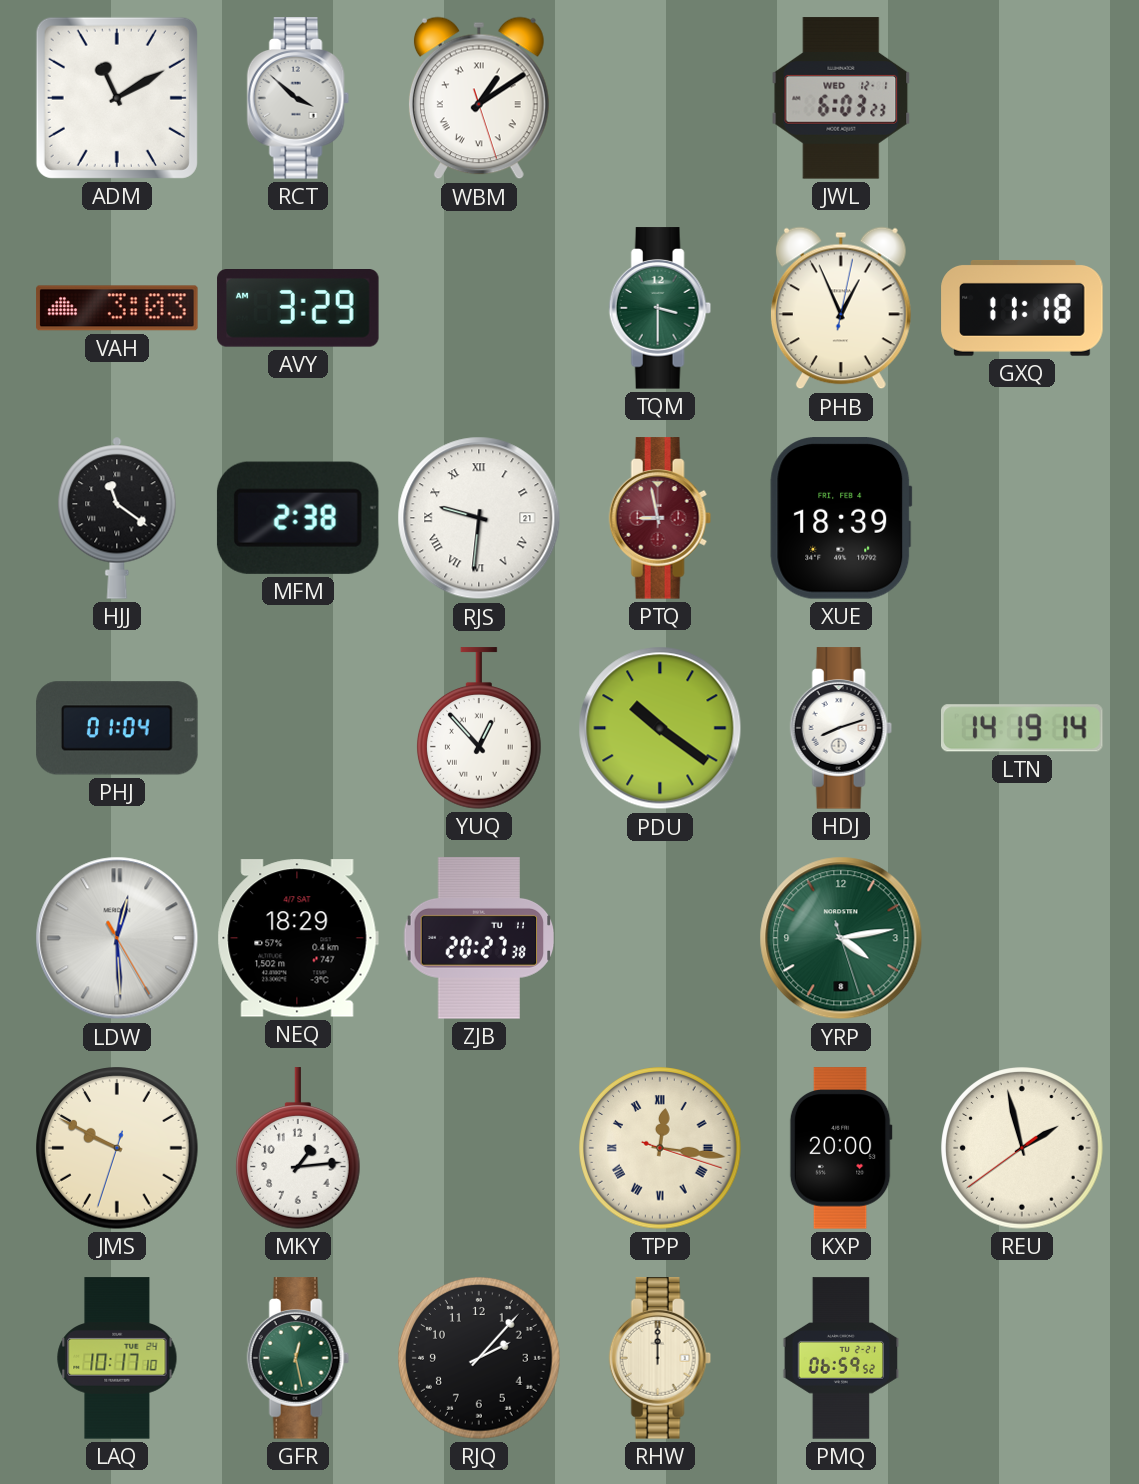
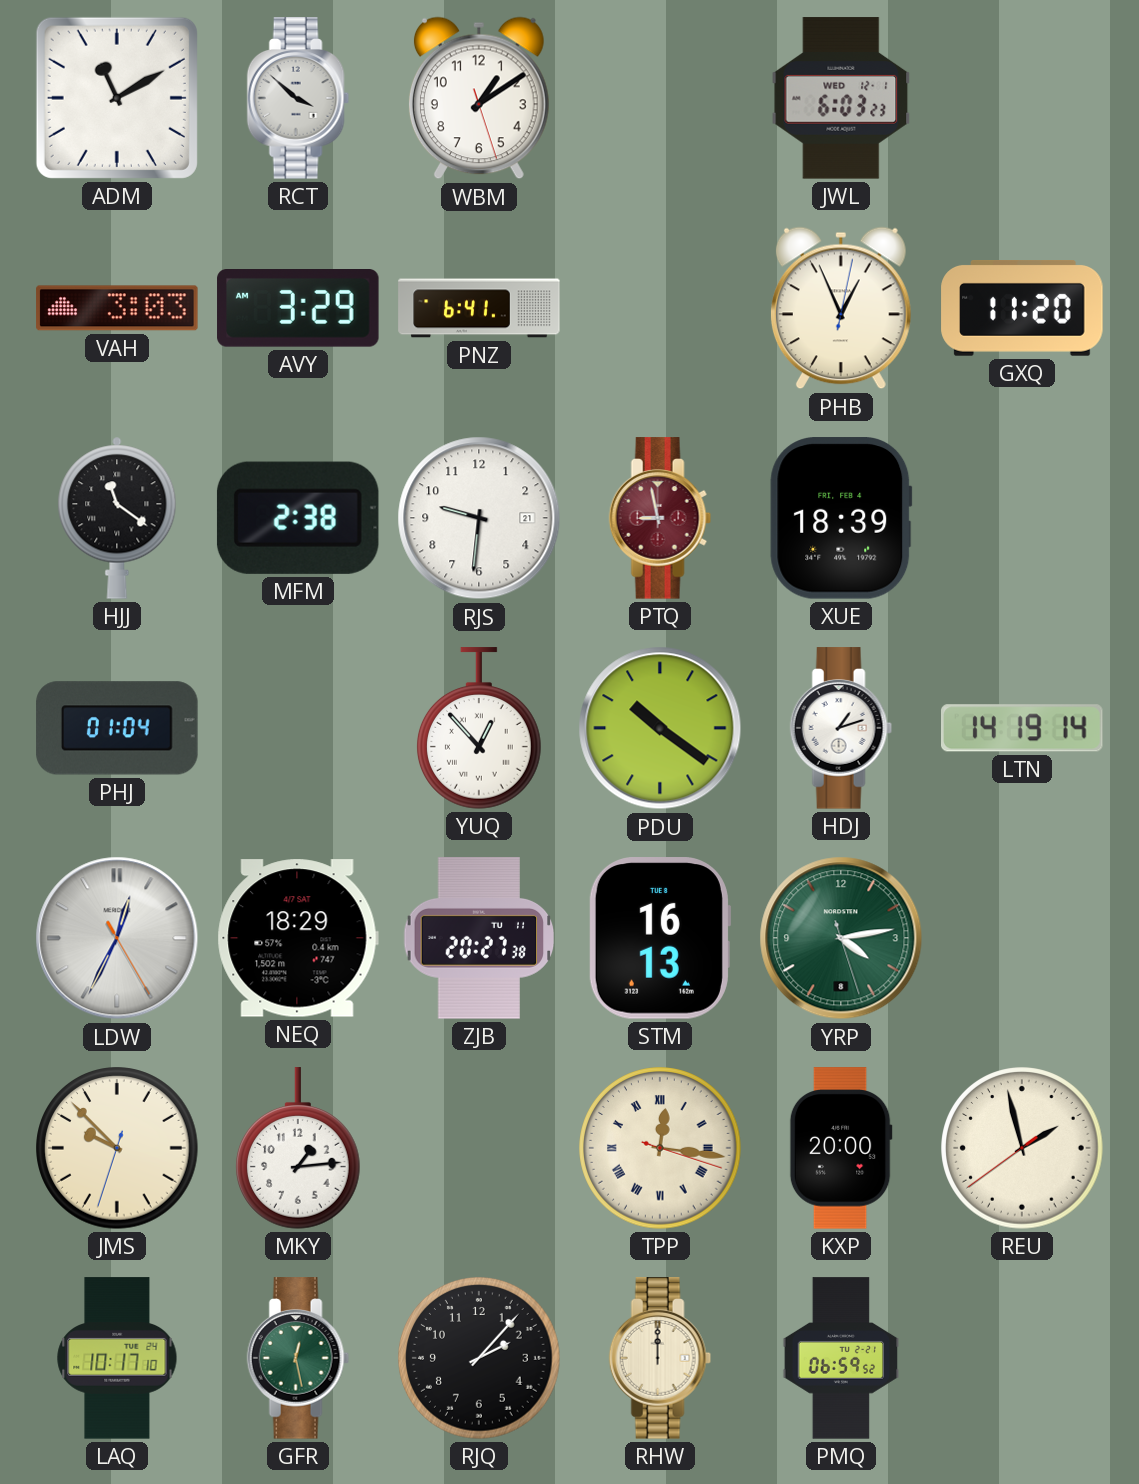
WBM numerals: Roman -> Arabic
PNZ: none -> 6:41
TQM: 3:30 -> none
GXQ: 11:18 -> 11:20
RJS numerals: Roman -> Arabic
HDJ: 8:12 -> 1:12
LDW: 12:29 -> 12:34
STM: none -> 16:13
JMS: 9:49 -> 9:52
